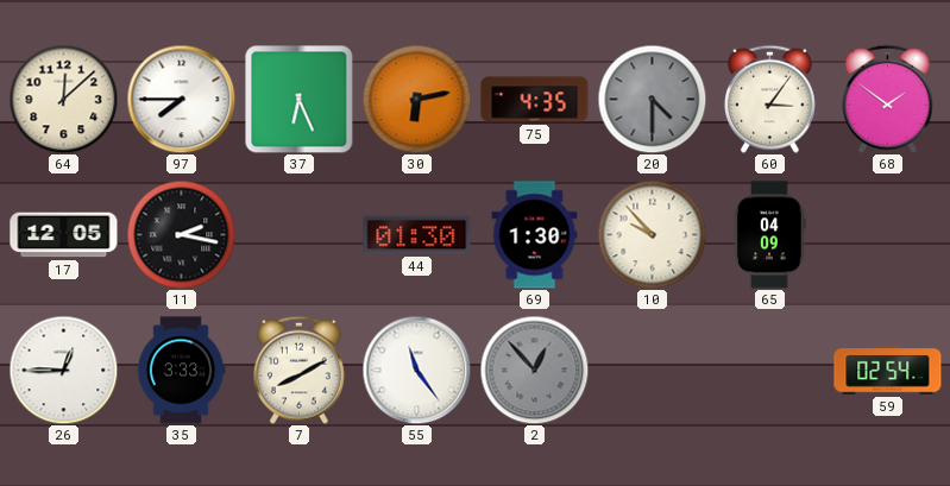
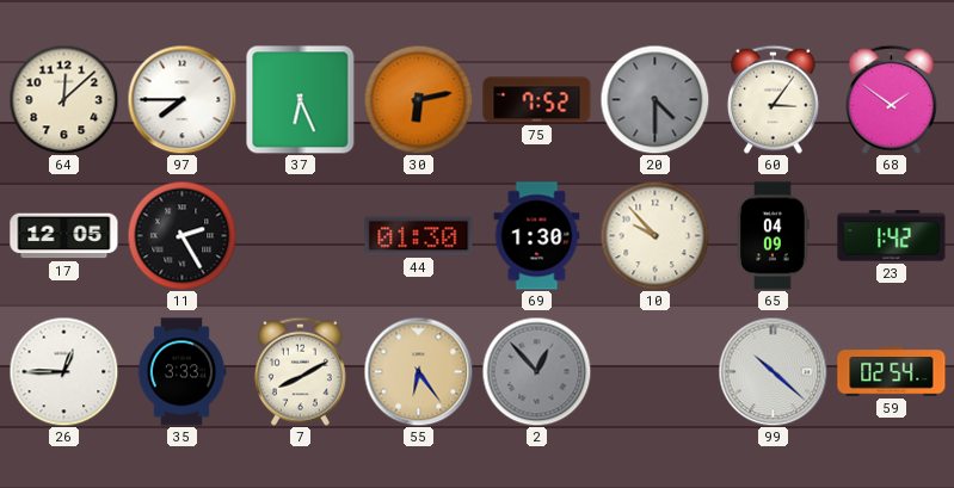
75: 4:35 -> 7:52
11: 2:17 -> 2:25
23: none -> 1:42
55: 11:24 -> 6:24
55 dial: white -> champagne
99: none -> 10:22
